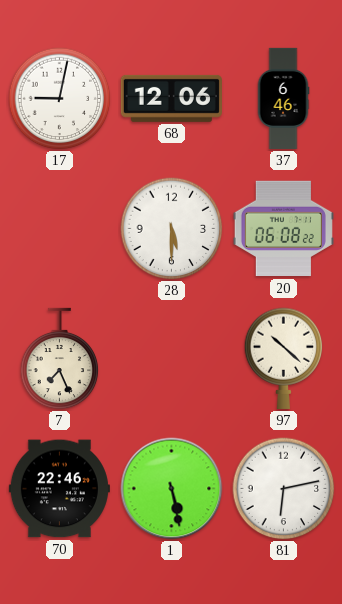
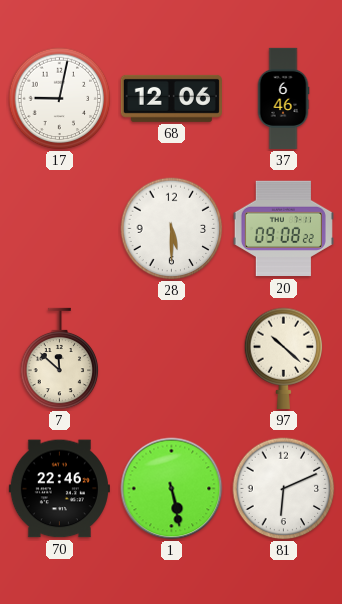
20: 06:08 -> 09:08
7: 7:26 -> 11:52
81: 6:13 -> 6:11
